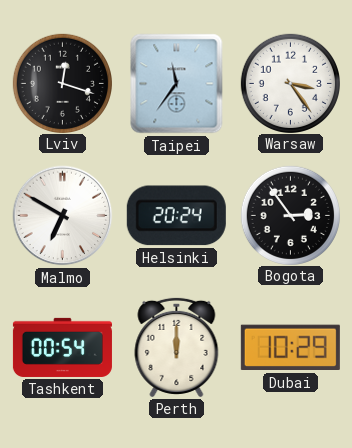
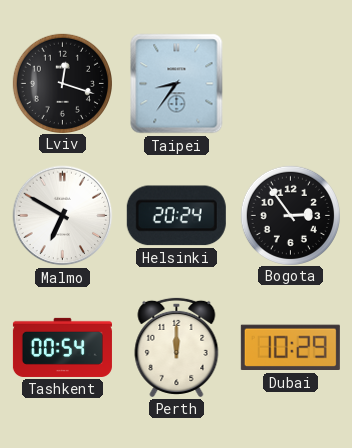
Taipei: 11:36 -> 8:36
Warsaw: 3:24 -> none
